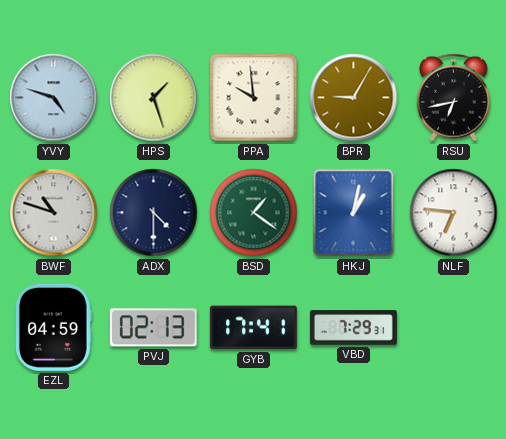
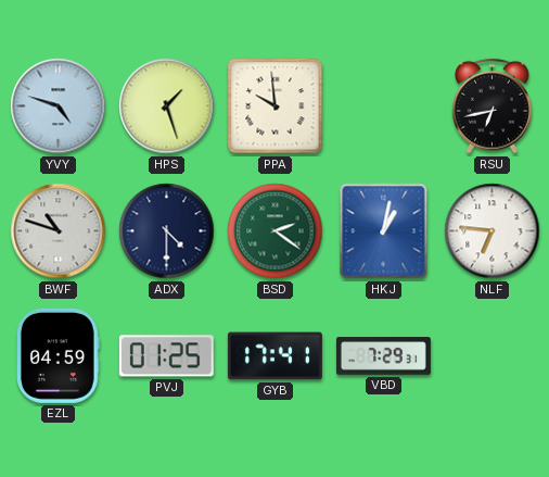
BPR: 9:05 -> none
BSD: 1:21 -> 2:21
PVJ: 02:13 -> 01:25
